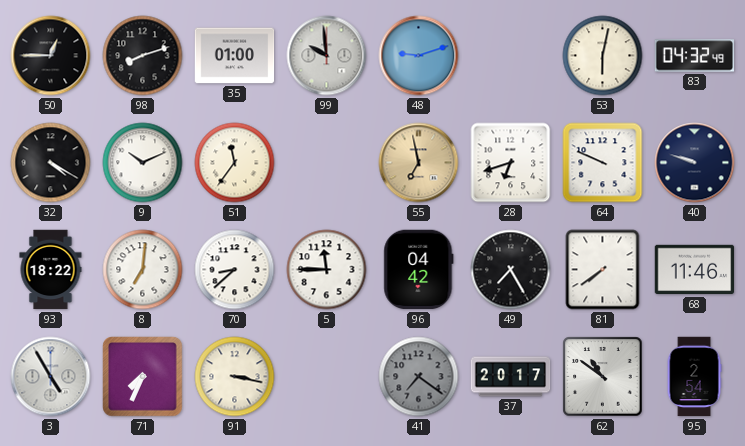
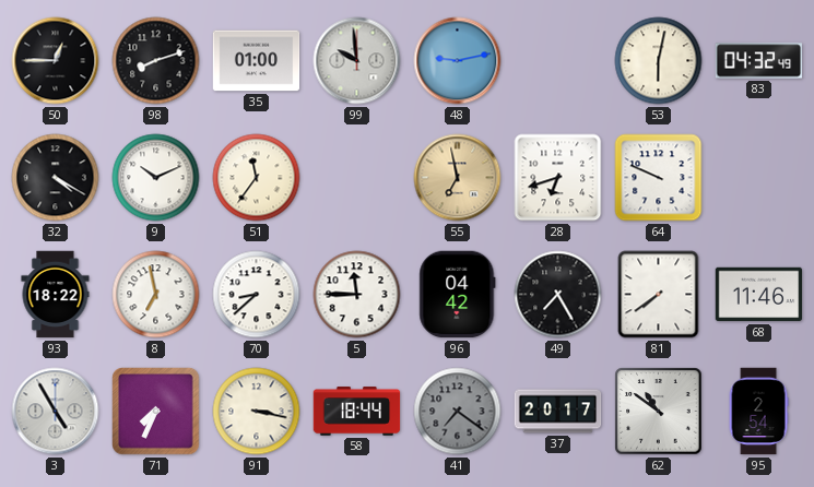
48: 9:12 -> 9:13
40: 9:48 -> none
8: 7:01 -> 6:58
58: none -> 18:44
